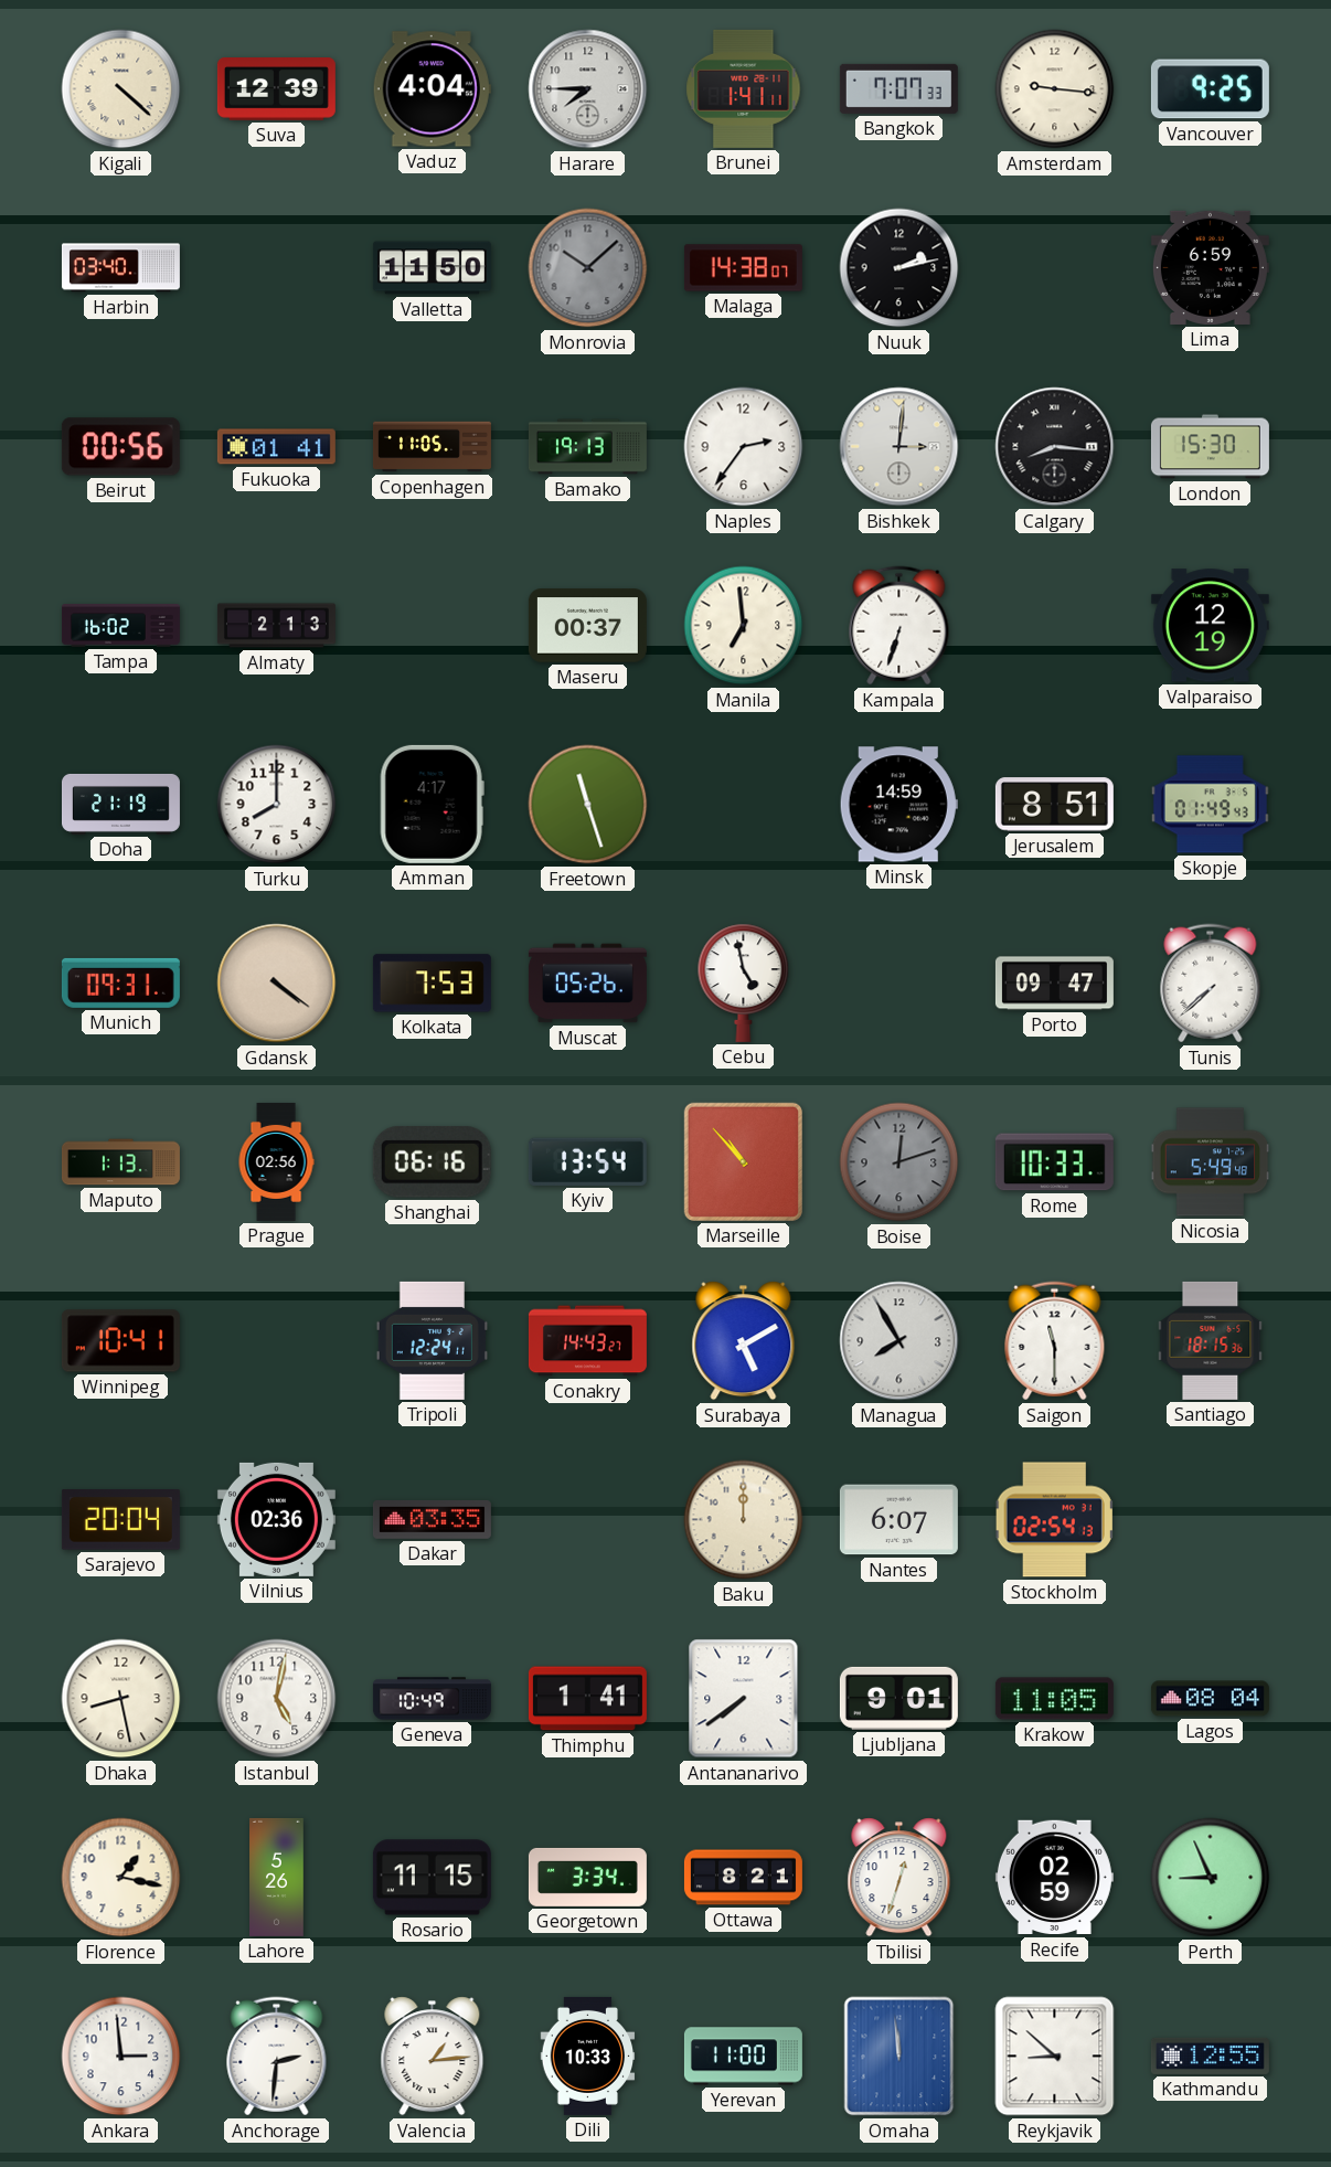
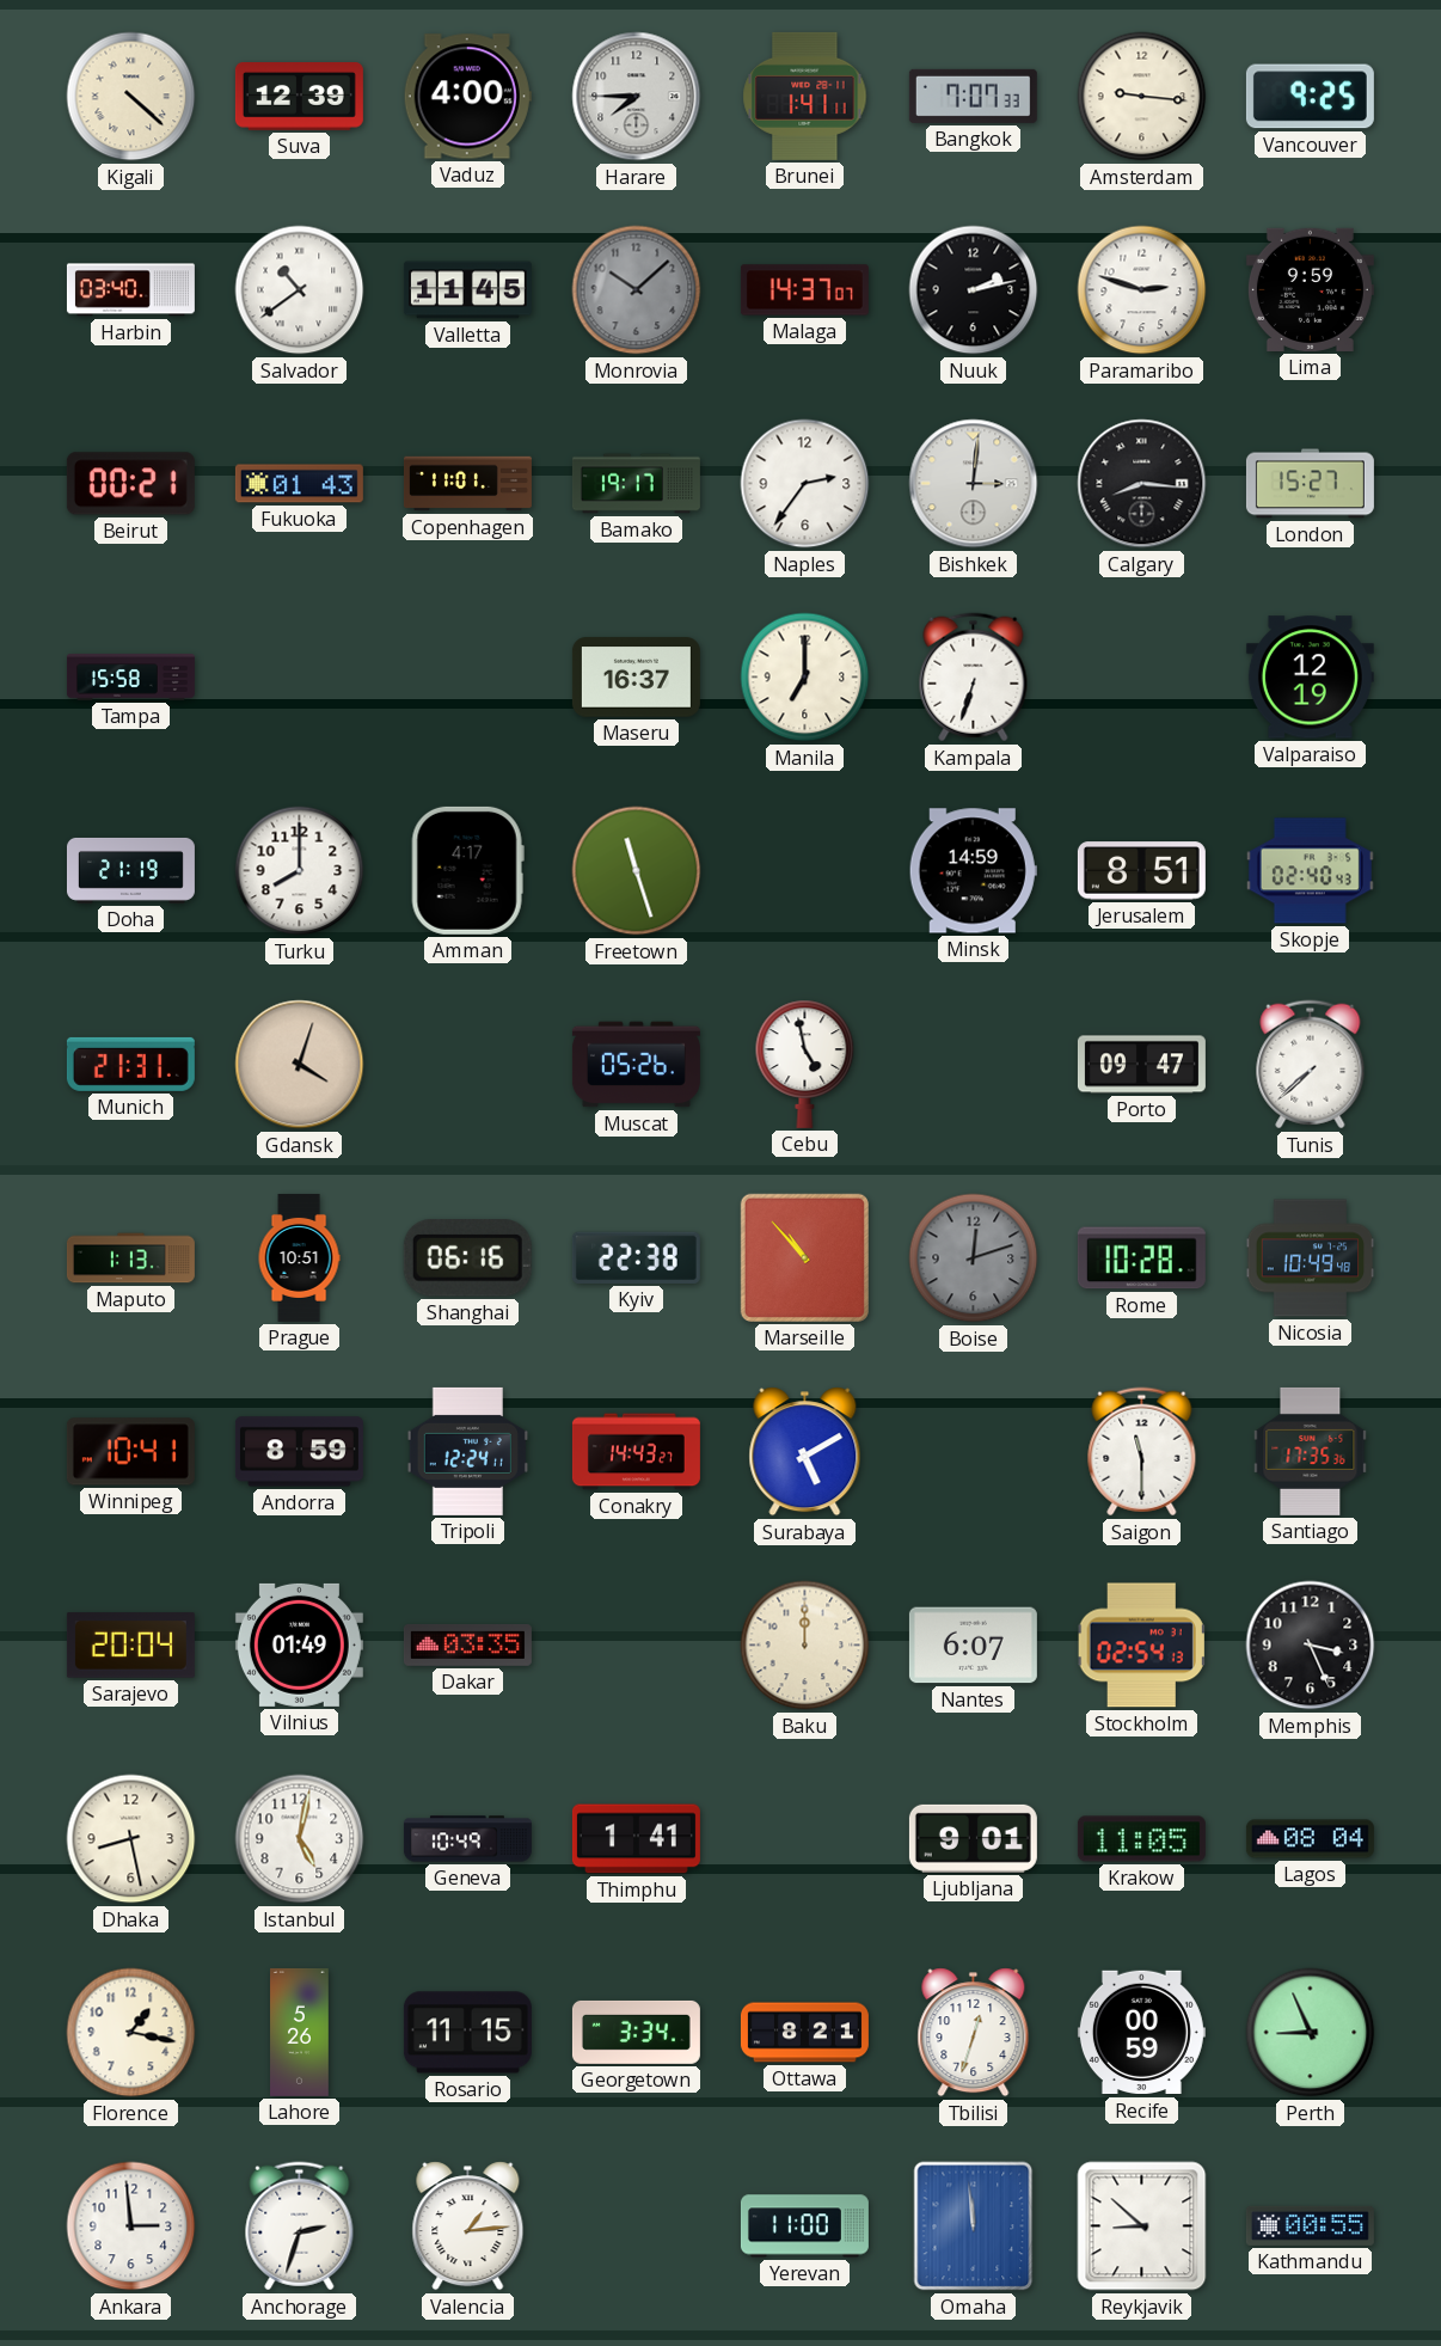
Vaduz: 4:04 -> 4:00
Salvador: none -> 10:39
Valletta: 11:50 -> 11:45
Malaga: 14:38 -> 14:37
Paramaribo: none -> 2:48
Lima: 6:59 -> 9:59
Beirut: 00:56 -> 00:21
Fukuoka: 01:41 -> 01:43
Copenhagen: 11:05 -> 11:01
Bamako: 19:13 -> 19:17
London: 15:30 -> 15:27
Tampa: 16:02 -> 15:58
Almaty: 2:13 -> none
Maseru: 00:37 -> 16:37
Manila: 6:59 -> 7:00
Skopje: 01:49 -> 02:40
Munich: 09:31 -> 21:31
Gdansk: 4:21 -> 4:03
Kolkata: 7:53 -> none
Prague: 02:56 -> 10:51
Kyiv: 13:54 -> 22:38
Rome: 10:33 -> 10:28
Nicosia: 5:49 -> 10:49
Andorra: none -> 8:59
Managua: 7:55 -> none
Santiago: 18:15 -> 17:35
Vilnius: 02:36 -> 01:49
Memphis: none -> 3:26
Antananarivo: 7:39 -> none
Recife: 02:59 -> 00:59
Anchorage: 2:31 -> 2:33
Dili: 10:33 -> none
Kathmandu: 12:55 -> 00:55
